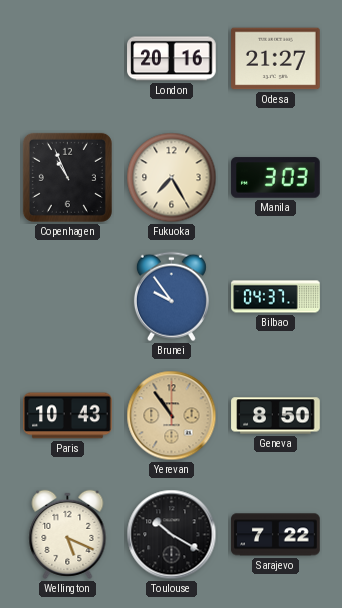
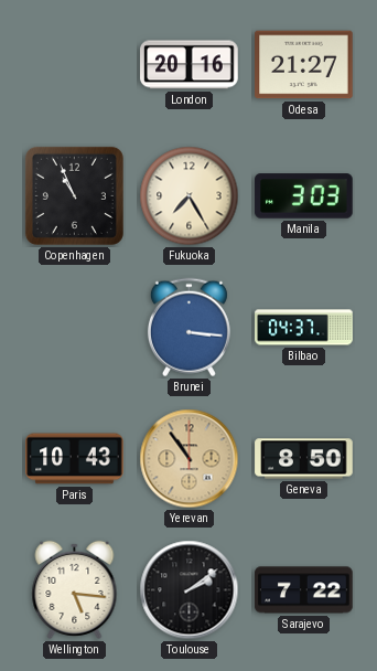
Brunei: 9:54 -> 3:16
Wellington: 5:19 -> 5:16
Toulouse: 10:20 -> 2:09
